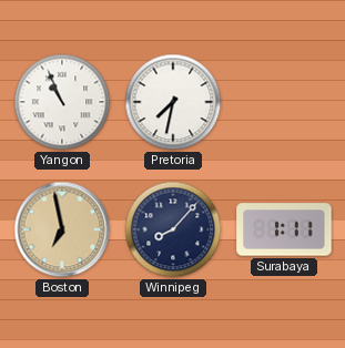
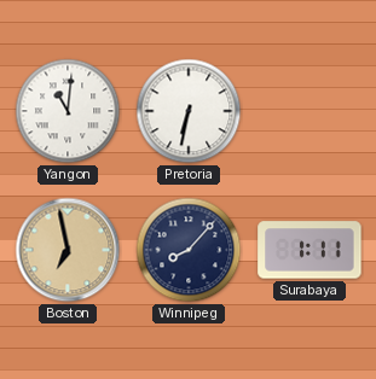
Yangon: 10:56 -> 11:01
Pretoria: 7:32 -> 6:32
